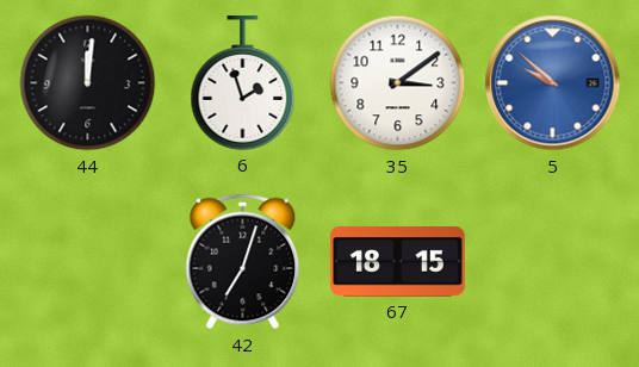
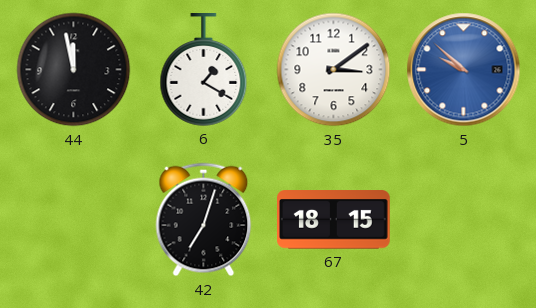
44: 12:01 -> 11:58
6: 1:57 -> 1:20
